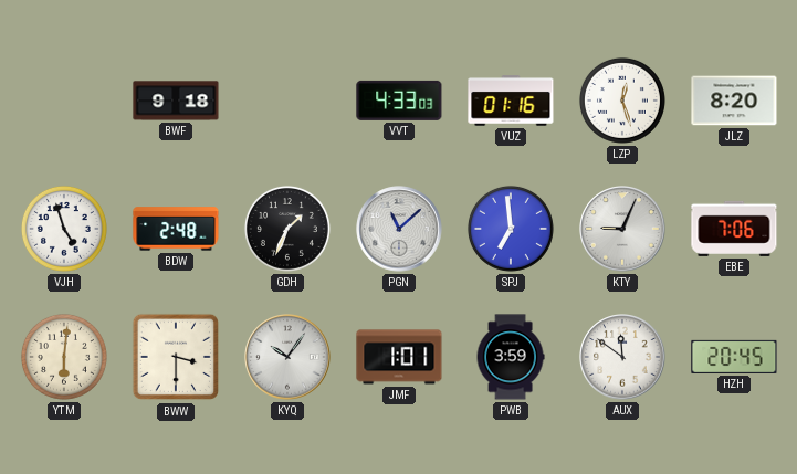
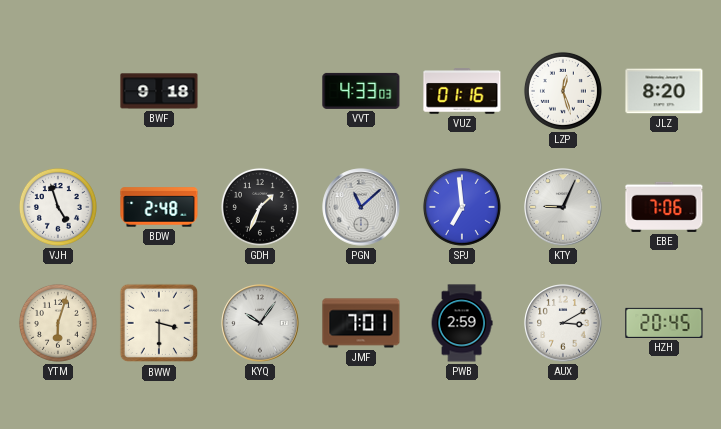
YTM: 6:01 -> 6:03
JMF: 1:01 -> 7:01
PWB: 3:59 -> 2:59
AUX: 11:51 -> 3:10
